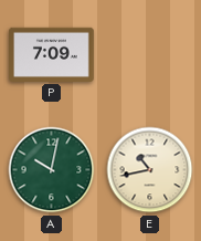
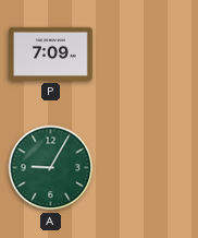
A: 10:02 -> 9:05
E: 10:43 -> none
